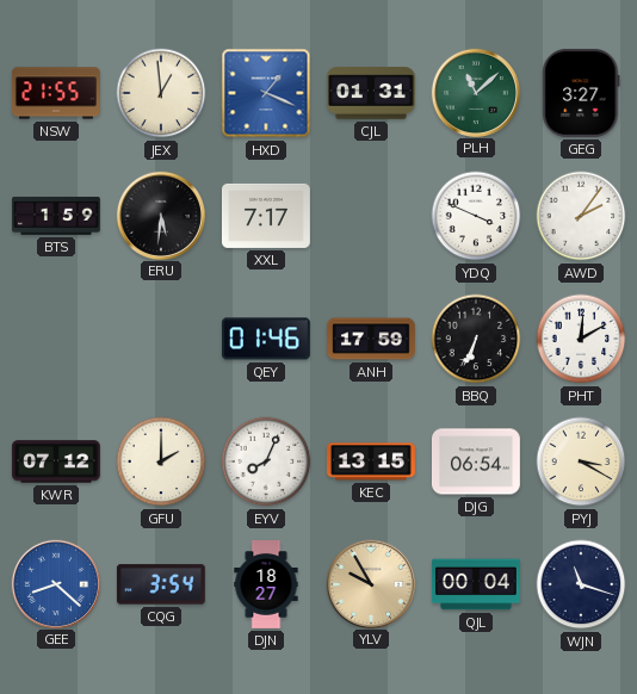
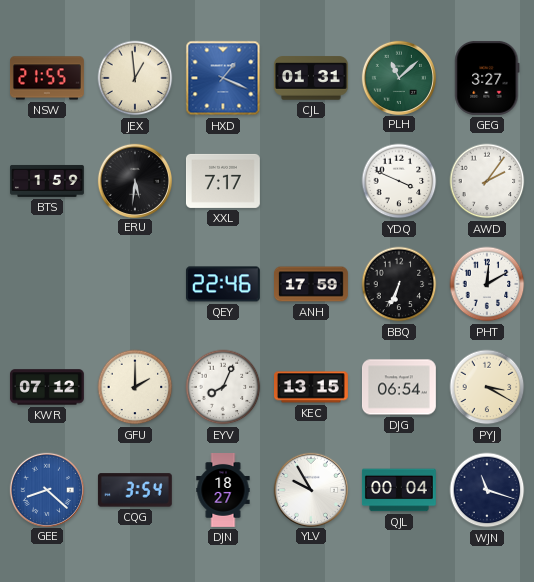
QEY: 01:46 -> 22:46
YLV dial: champagne -> white
